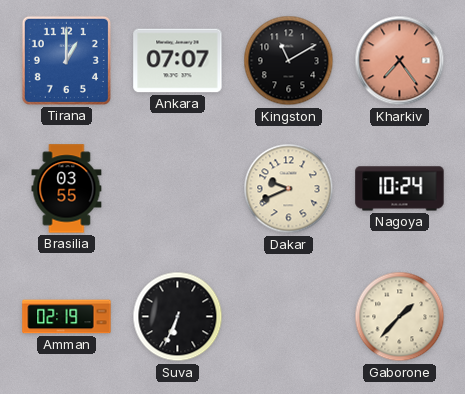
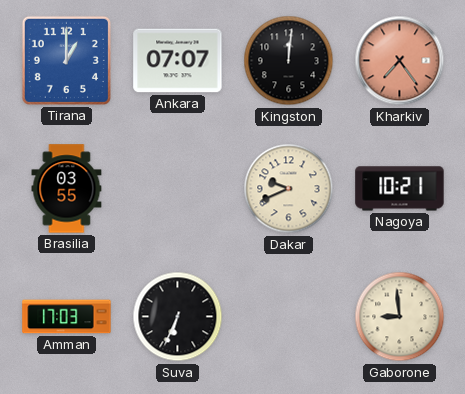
Kingston: 11:10 -> 12:01
Nagoya: 10:24 -> 10:21
Amman: 02:19 -> 17:03
Gaborone: 1:37 -> 8:59
